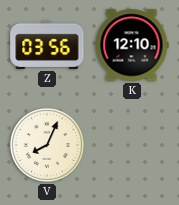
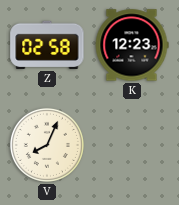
Z: 03:56 -> 02:58
K: 12:10 -> 12:23
